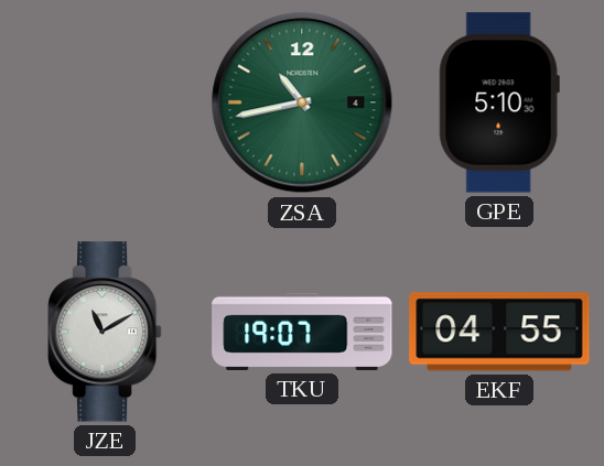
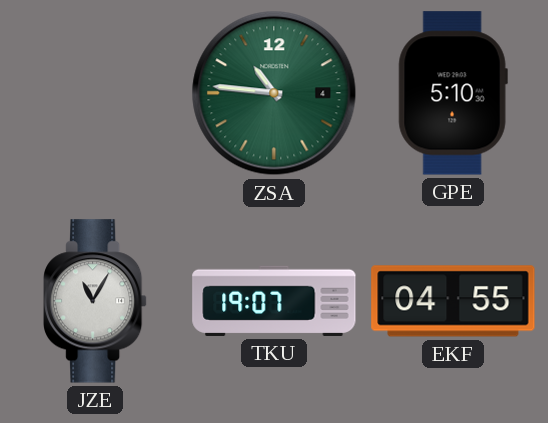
ZSA: 10:43 -> 10:46
JZE: 11:10 -> 11:05
